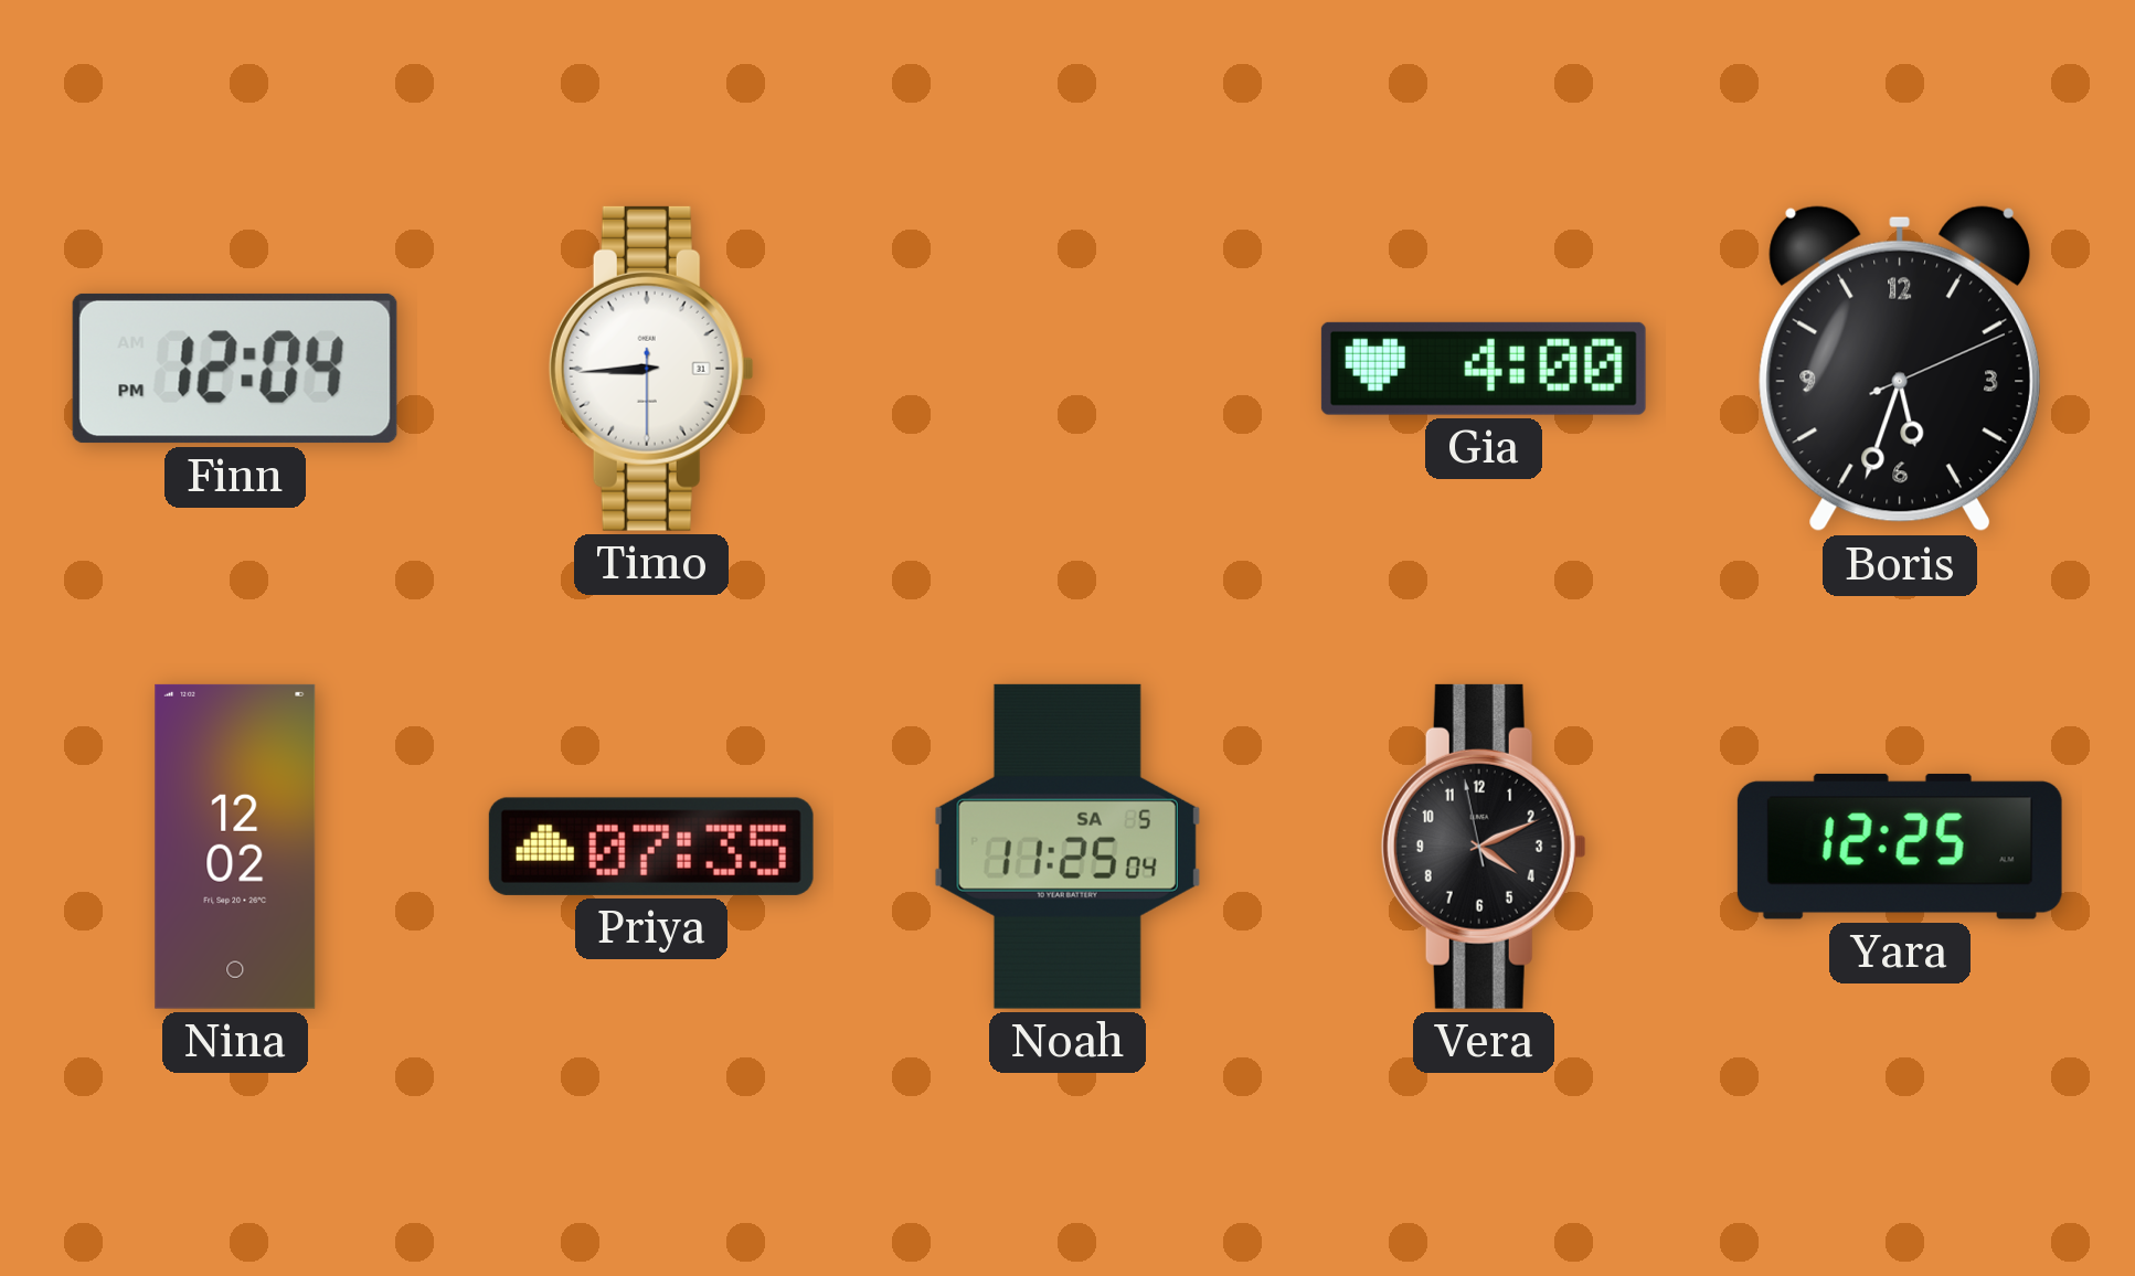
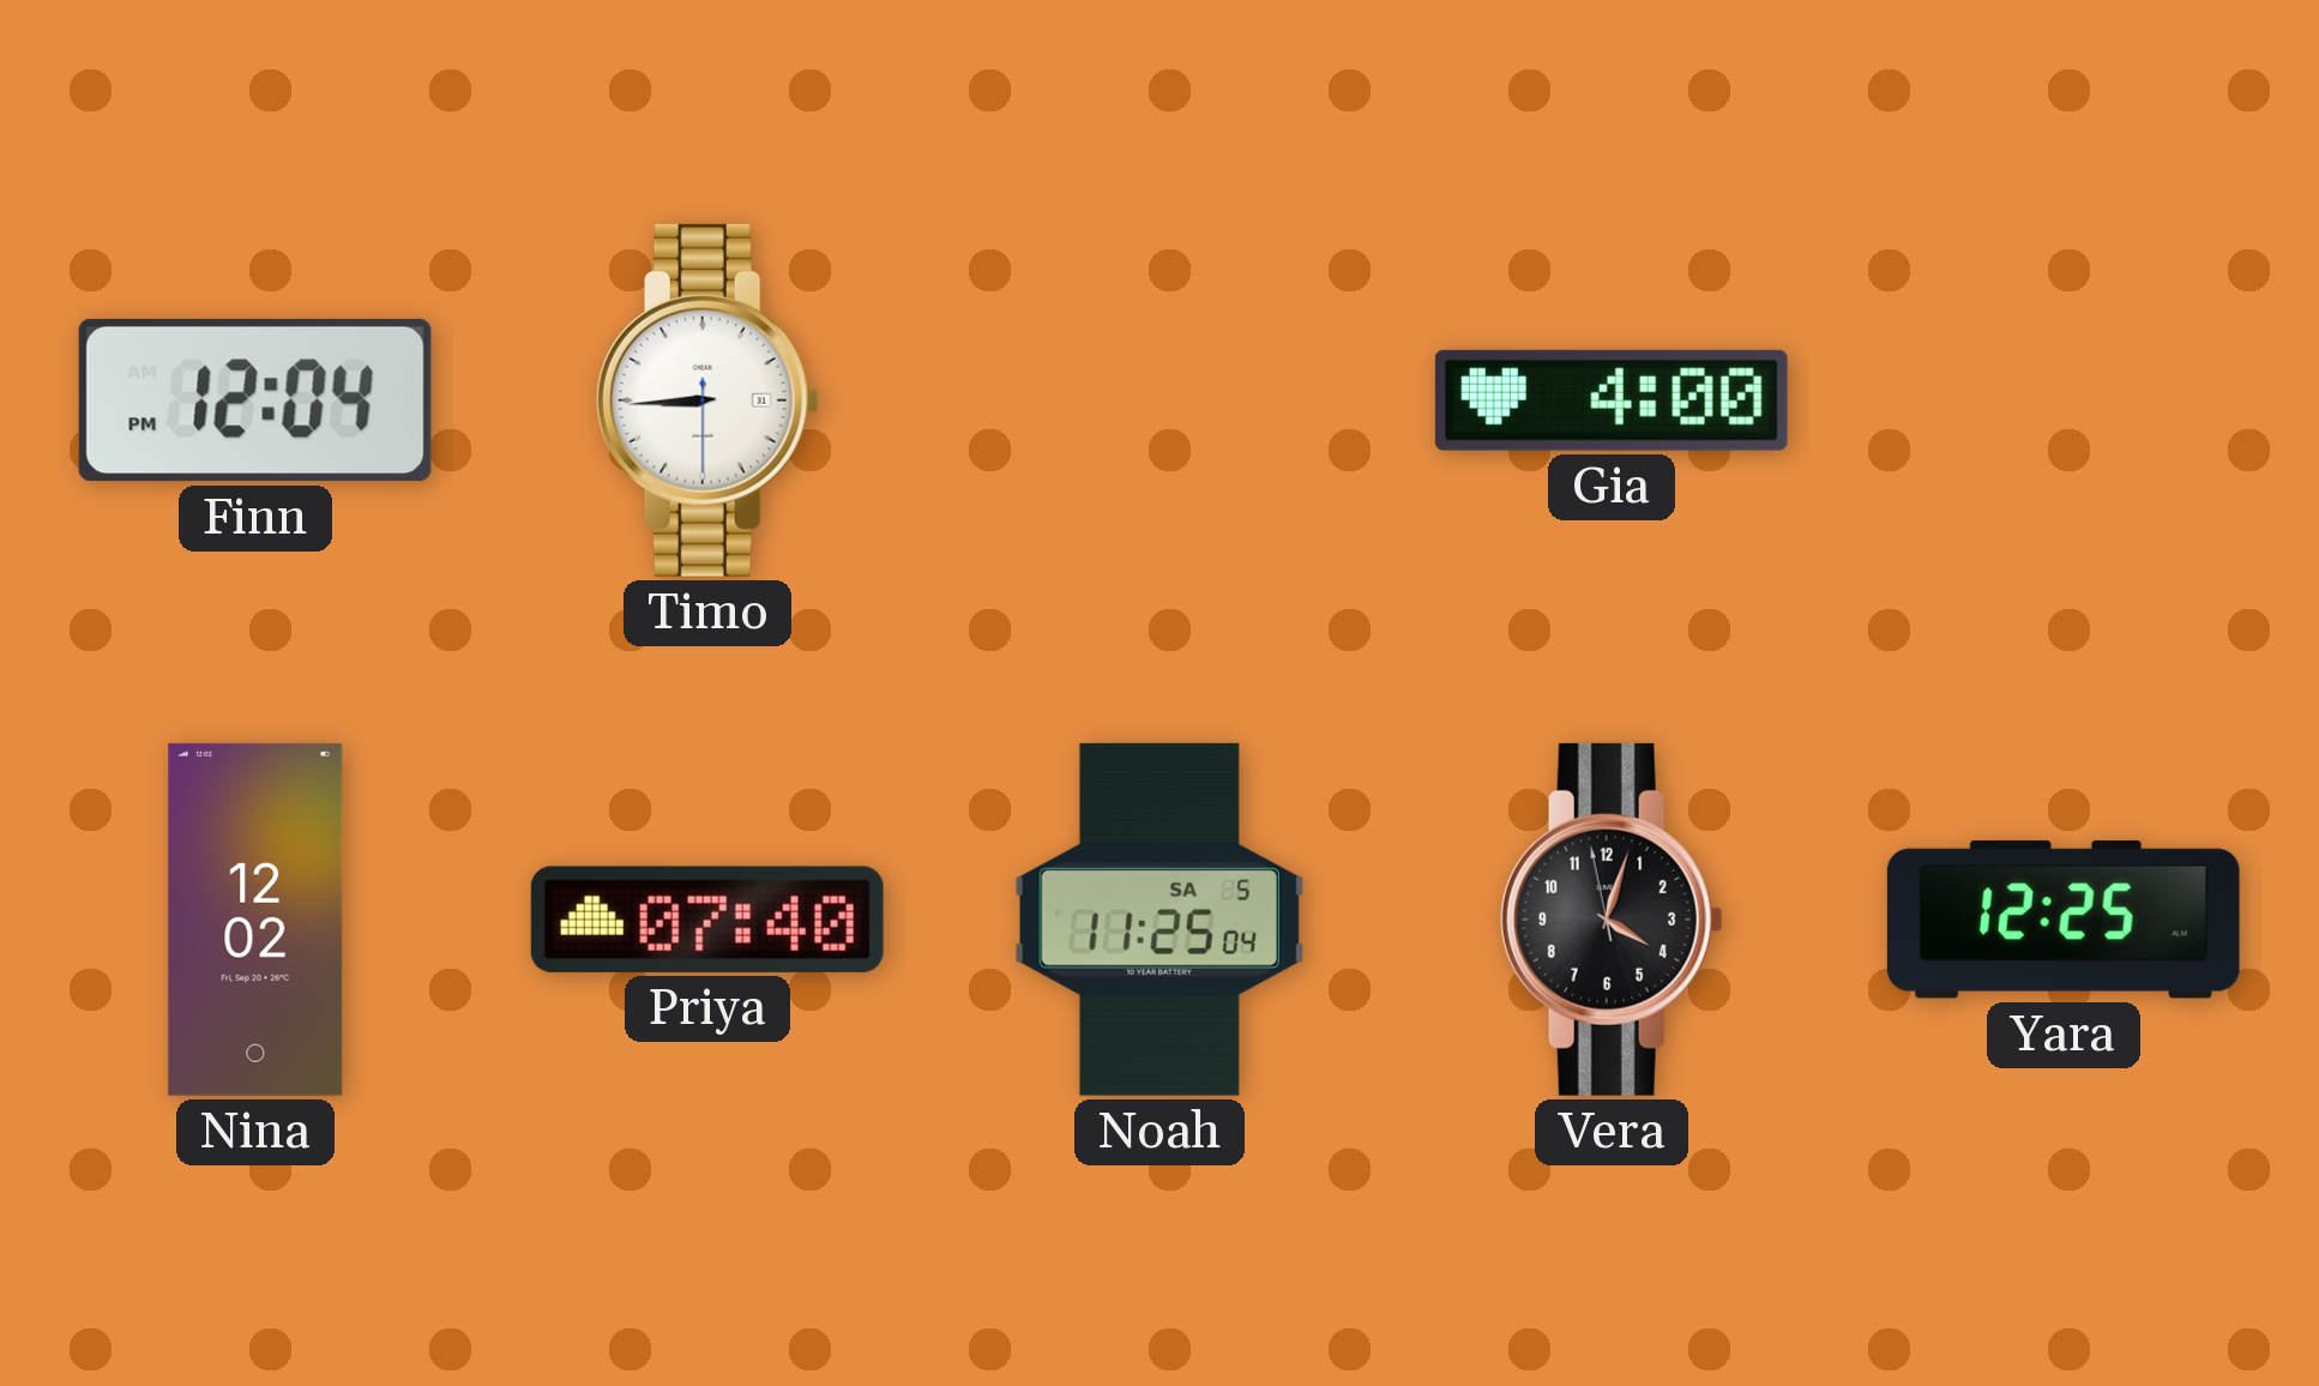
Boris: 5:33 -> none
Priya: 07:35 -> 07:40
Vera: 4:10 -> 4:02
